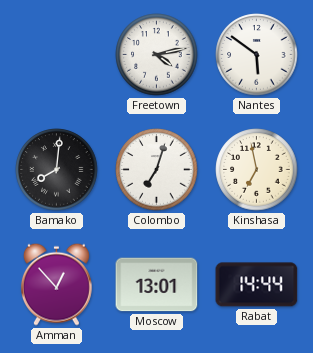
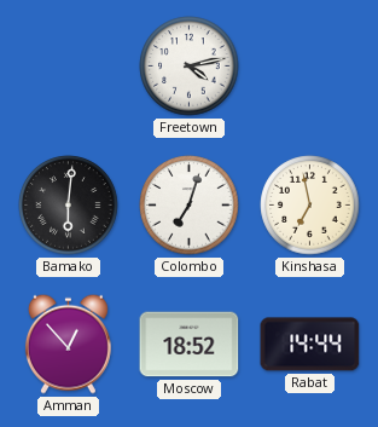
Nantes: 5:51 -> none
Bamako: 8:01 -> 6:01
Moscow: 13:01 -> 18:52
